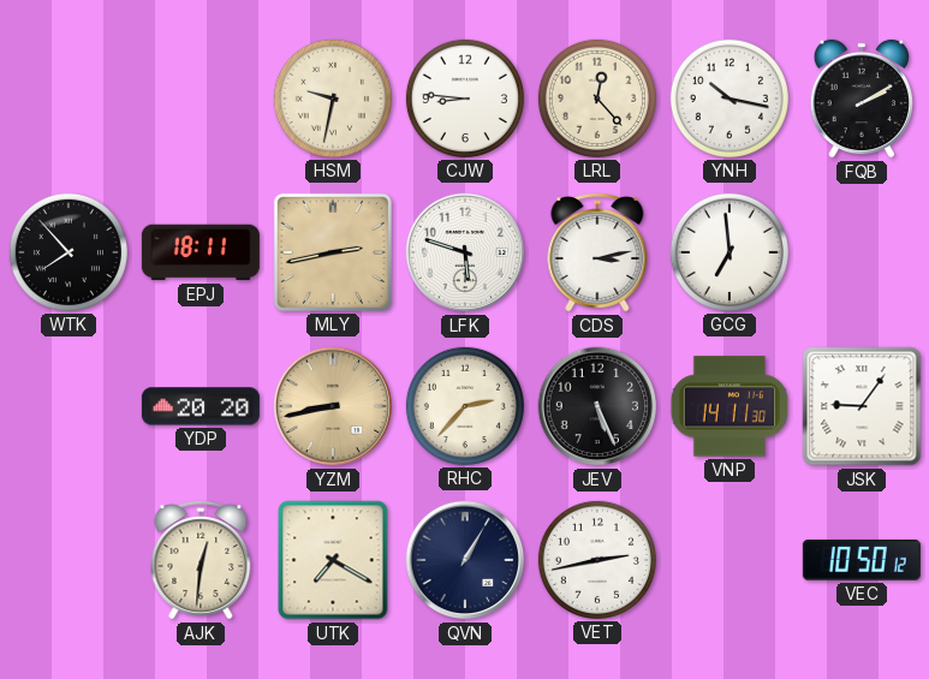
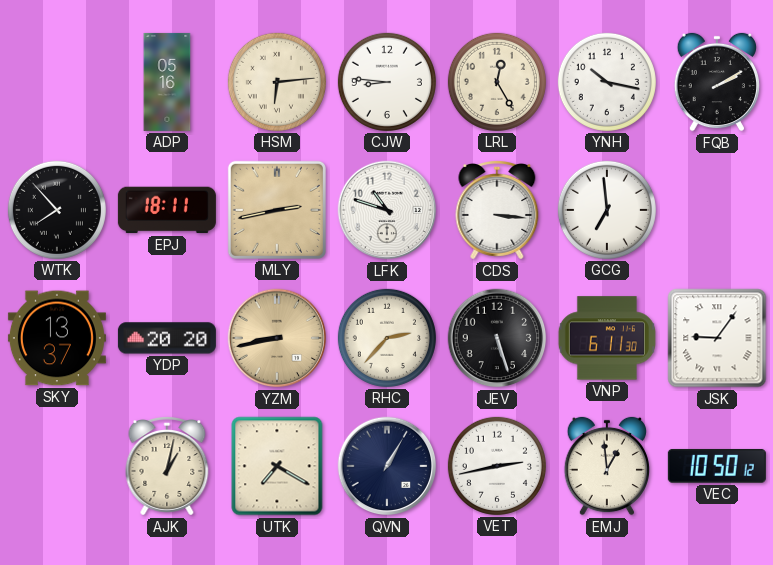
ADP: none -> 05:16
HSM: 9:32 -> 6:14
LRL: 12:23 -> 12:25
LFK: 5:48 -> 10:48
CDS: 3:13 -> 3:16
SKY: none -> 13:37
JEV: 5:26 -> 5:27
VNP: 14:11 -> 6:11
AJK: 12:31 -> 1:02
EMJ: none -> 12:59
